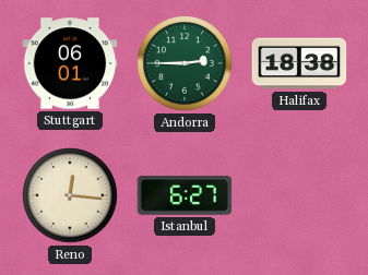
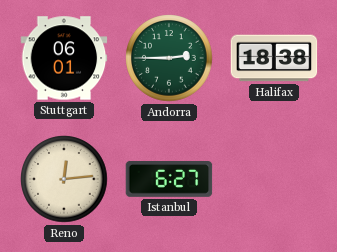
Reno: 12:16 -> 12:14
